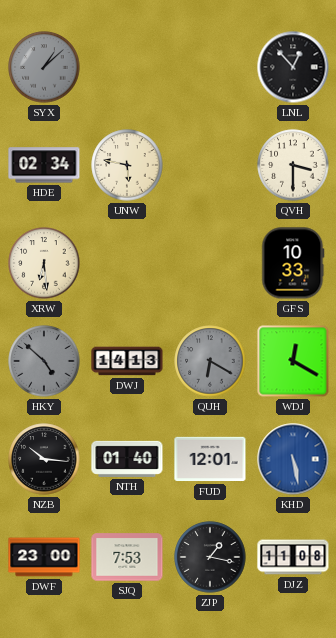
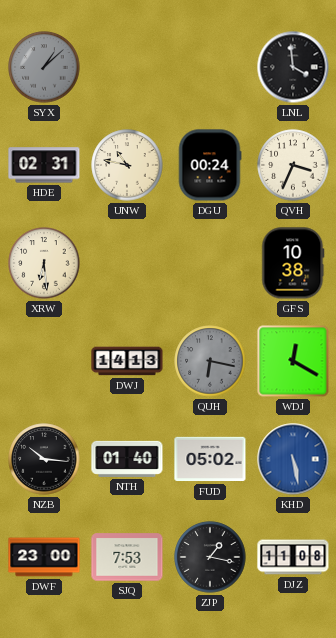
LNL: 12:53 -> 3:59
HDE: 02:34 -> 02:31
UNW: 5:47 -> 10:47
DGU: none -> 00:24
QVH: 3:30 -> 3:34
GFS: 10:33 -> 10:38
HKY: 4:52 -> none
QUH: 6:20 -> 6:17
FUD: 12:01 -> 05:02
